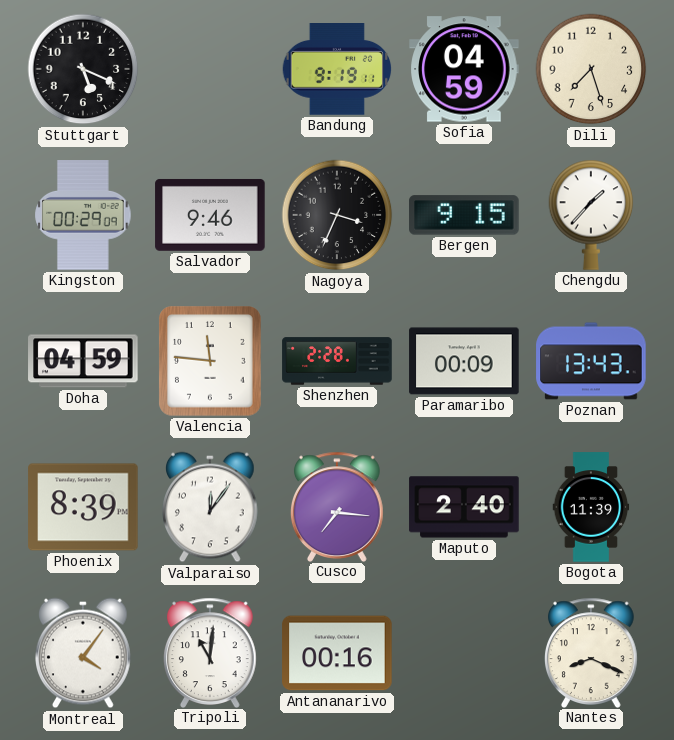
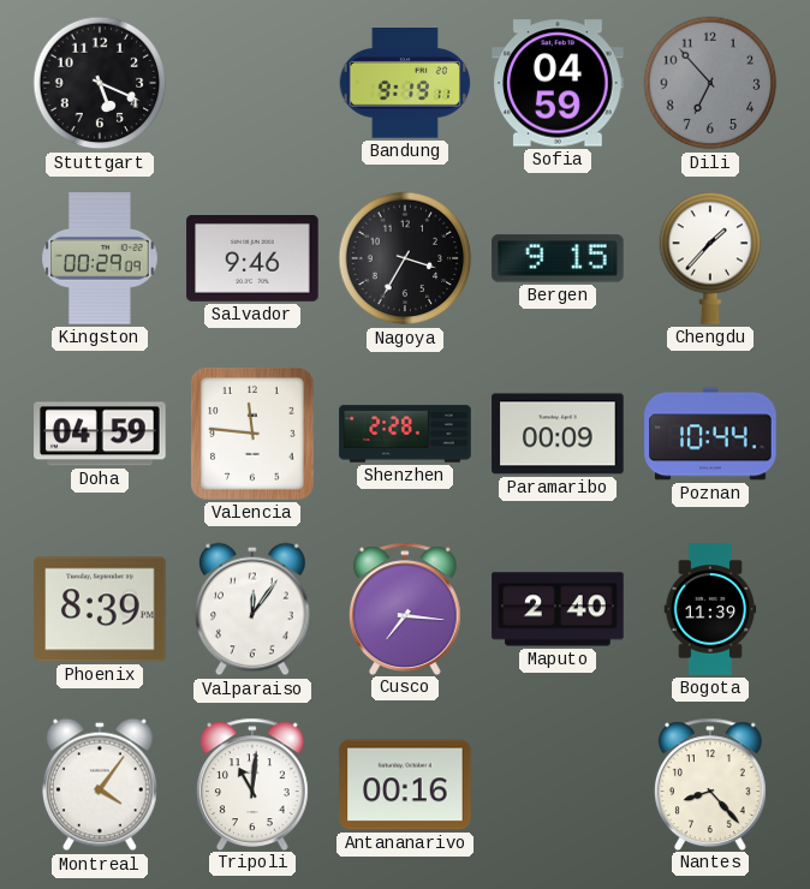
Dili: 7:27 -> 6:53
Dili dial: cream -> grey
Nagoya: 3:34 -> 3:35
Poznan: 13:43 -> 10:44
Nantes: 8:19 -> 8:23
